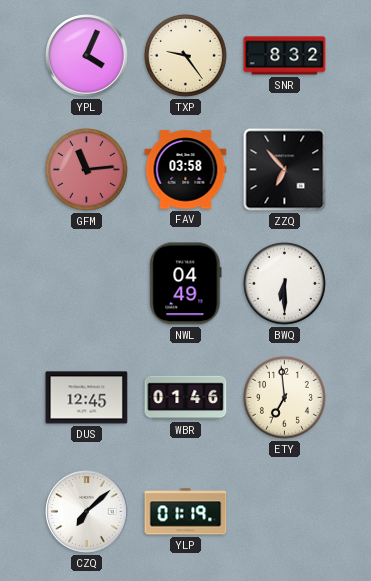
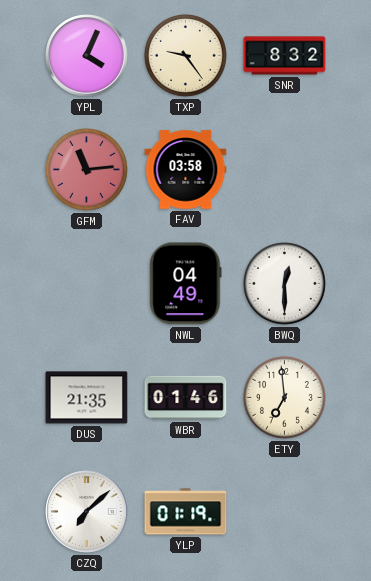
ZZQ: 6:53 -> none
BWQ: 6:30 -> 12:30
DUS: 12:45 -> 21:35
